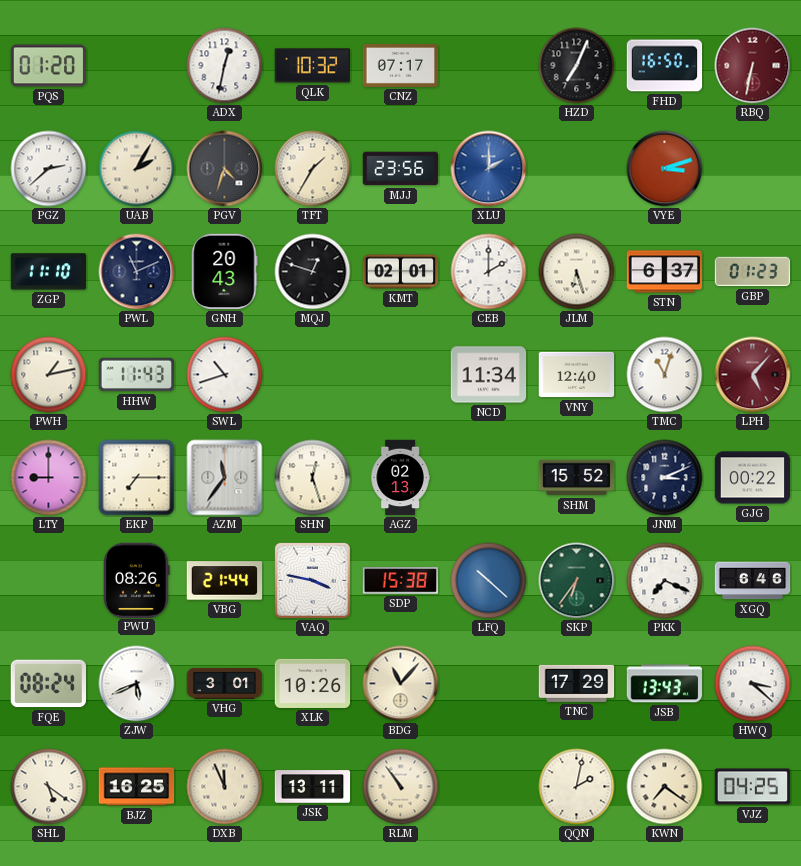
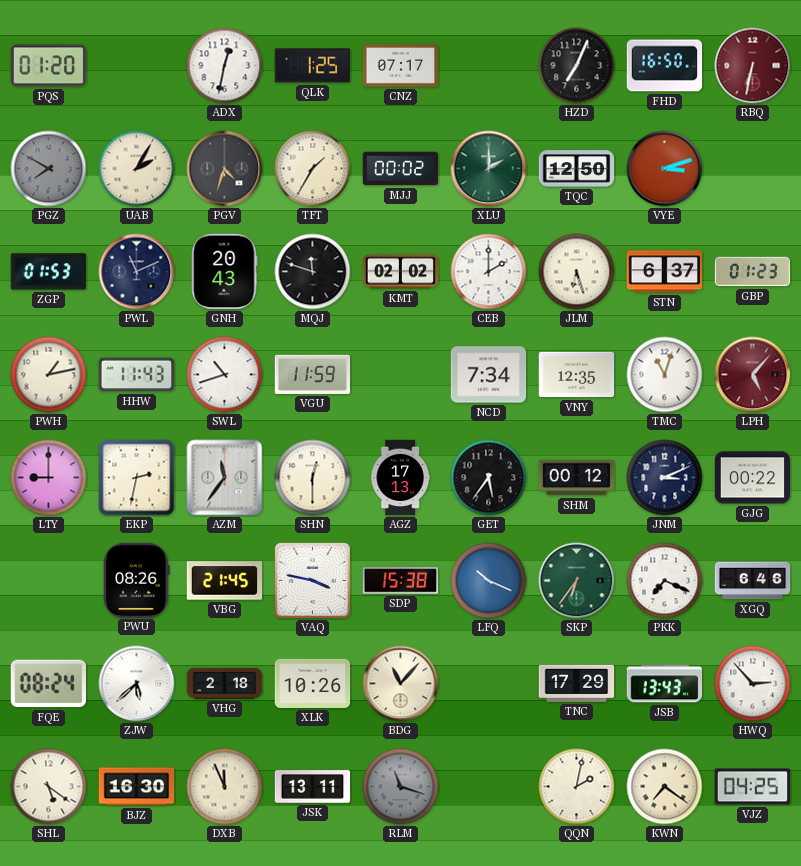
QLK: 10:32 -> 1:25
PGZ: 2:38 -> 7:50
PGZ dial: white -> grey
MJJ: 23:56 -> 00:02
XLU dial: blue -> green
TQC: none -> 12:50
ZGP: 11:10 -> 01:53
MQJ: 12:48 -> 11:48
KMT: 02:01 -> 02:02
VGU: none -> 11:59
NCD: 11:34 -> 7:34
VNY: 12:40 -> 12:35
EKP: 7:15 -> 2:32
SHN: 12:27 -> 12:30
AGZ: 02:13 -> 17:13
GET: none -> 5:36
SHM: 15:52 -> 00:12
VBG: 21:44 -> 21:45
LFQ: 10:22 -> 10:19
ZJW: 5:41 -> 5:38
VHG: 3:01 -> 2:18
HWQ: 3:22 -> 2:53
BJZ: 16:25 -> 16:30
RLM: 10:54 -> 11:18
RLM dial: cream -> grey
